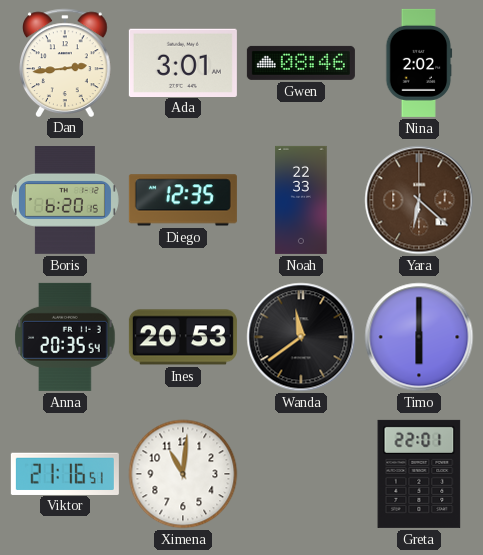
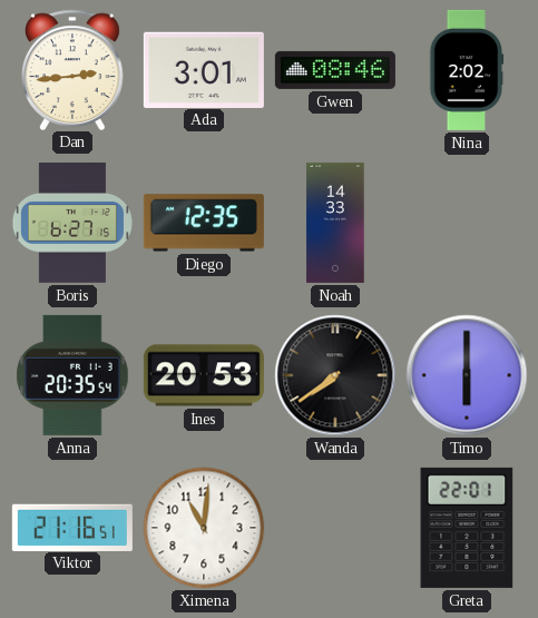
Boris: 6:20 -> 6:27
Noah: 22:33 -> 14:33
Yara: 6:22 -> none
Wanda: 11:39 -> 7:39
